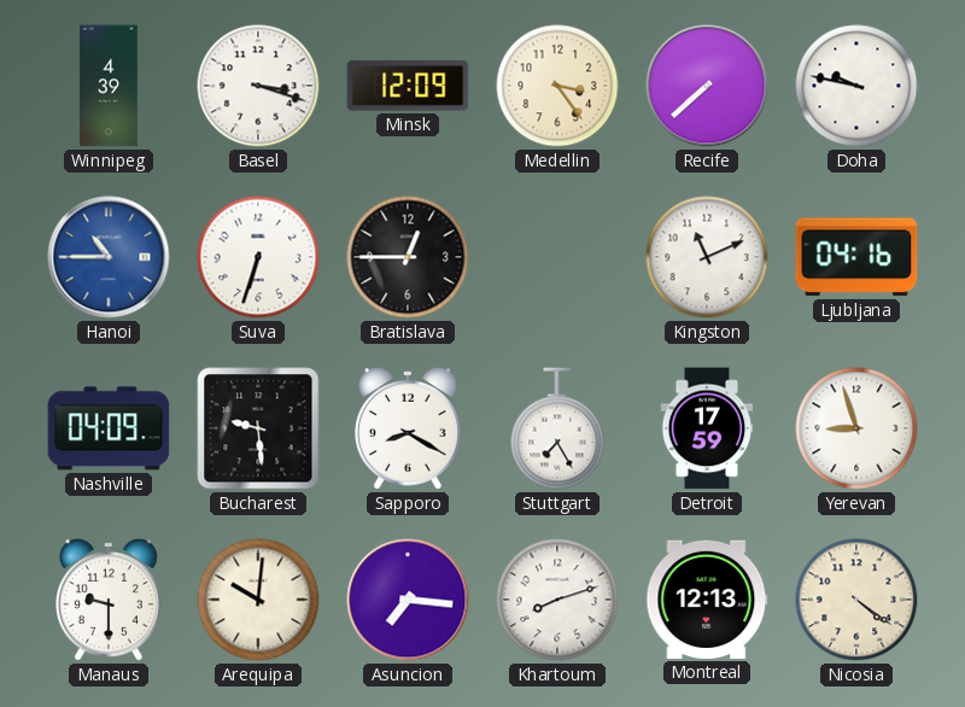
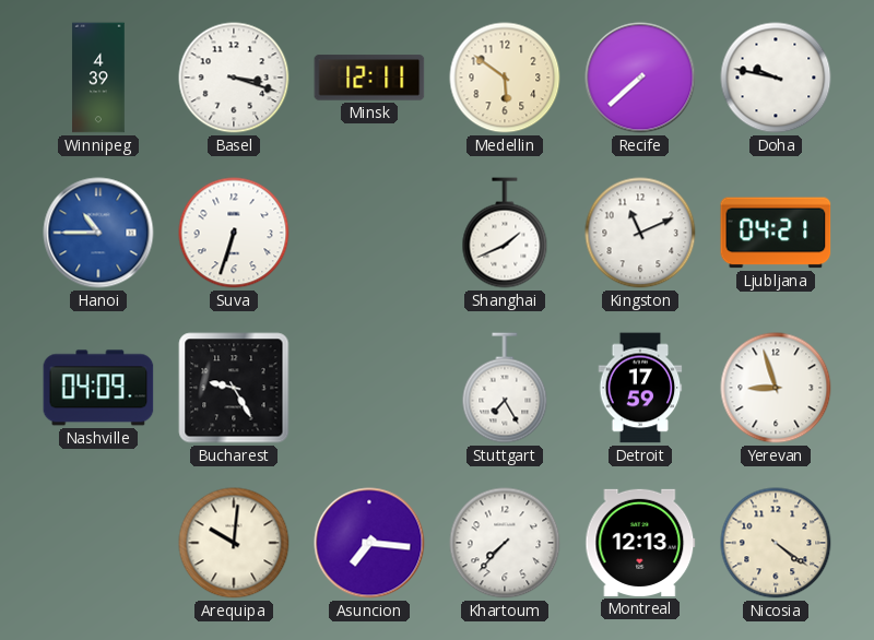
Minsk: 12:09 -> 12:11
Medellin: 3:24 -> 5:51
Bratislava: 12:45 -> none
Shanghai: none -> 1:41
Ljubljana: 04:16 -> 04:21
Bucharest: 9:29 -> 9:25
Sapporo: 8:20 -> none
Manaus: 9:30 -> none
Khartoum: 8:12 -> 7:37
